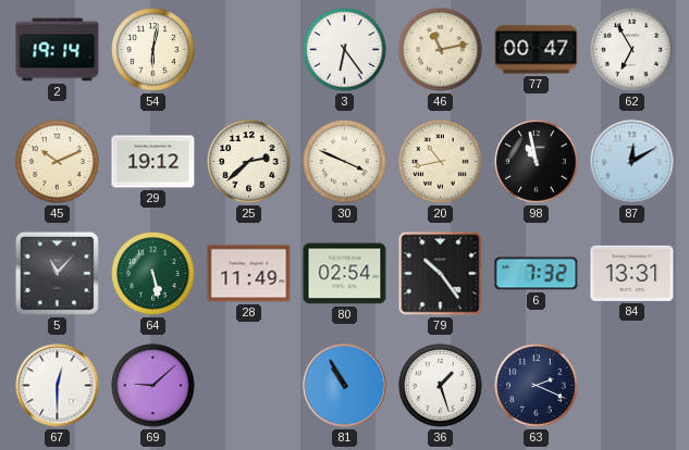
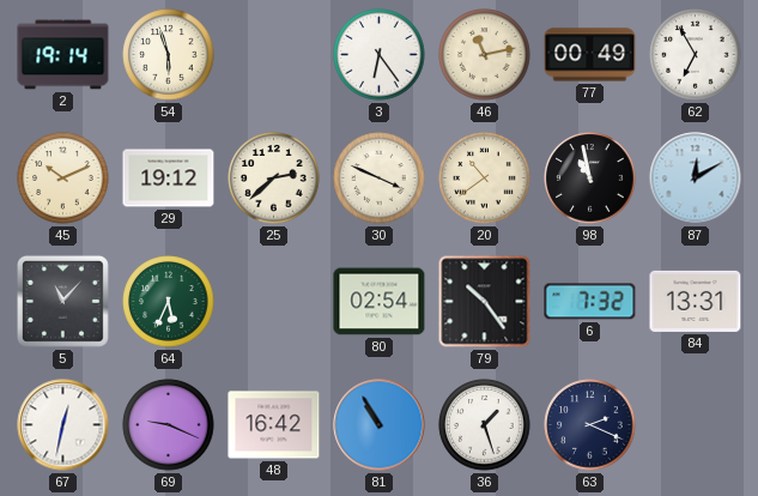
54: 6:02 -> 5:57
77: 00:47 -> 00:49
20: 10:43 -> 10:39
64: 5:28 -> 5:34
28: 11:49 -> none
67: 12:30 -> 12:32
69: 9:08 -> 9:19
48: none -> 16:42
